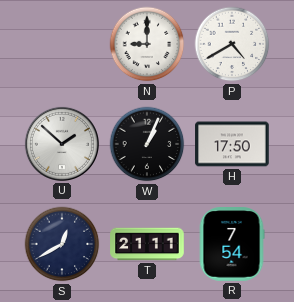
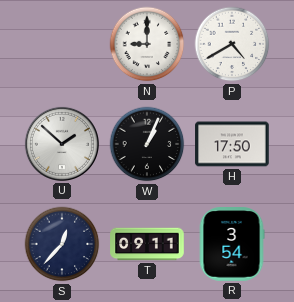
S: 12:40 -> 12:37
T: 21:11 -> 09:11
R: 7:54 -> 3:54
